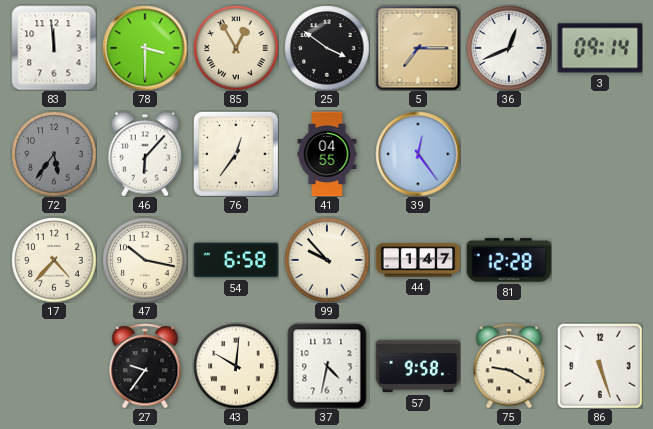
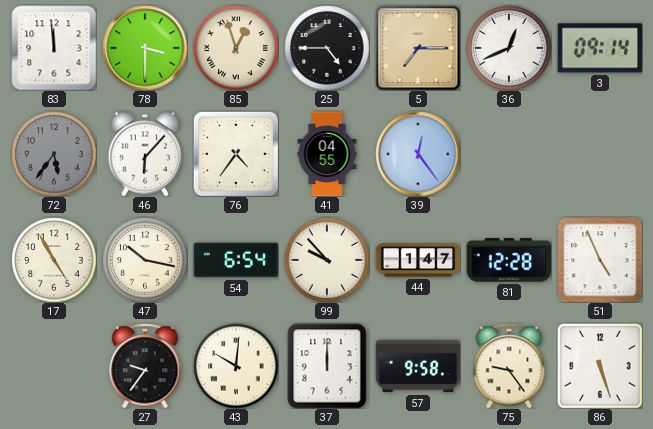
85: 12:55 -> 12:57
25: 3:51 -> 4:45
76: 12:36 -> 4:36
17: 4:37 -> 4:55
54: 6:58 -> 6:54
51: none -> 4:56
37: 4:32 -> 12:00
75: 9:20 -> 9:24
